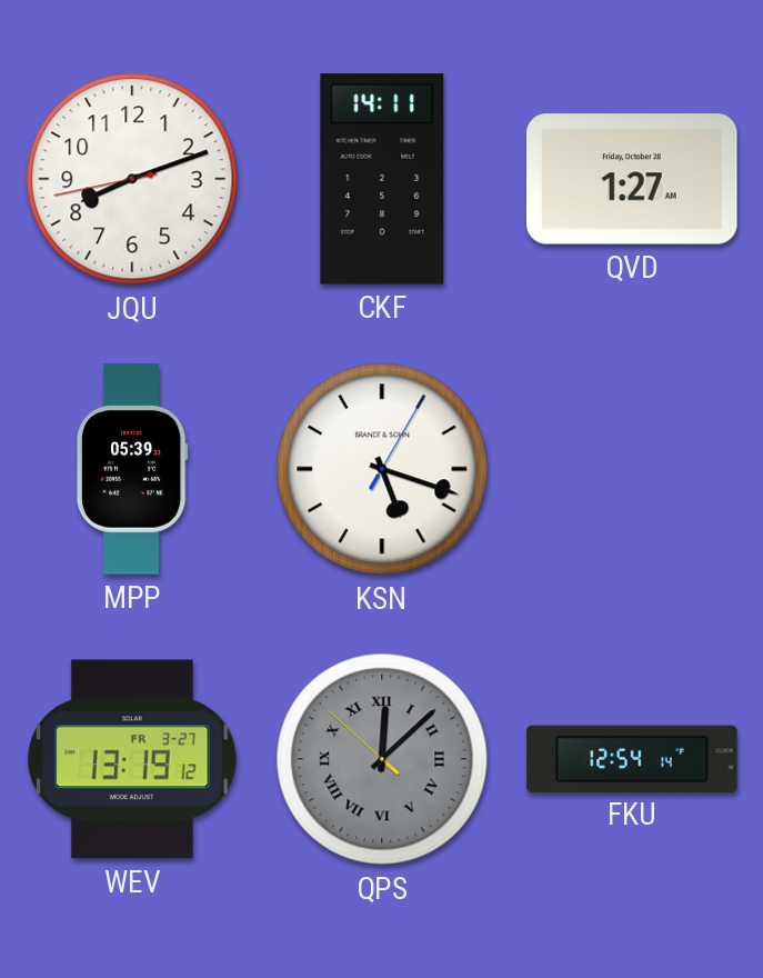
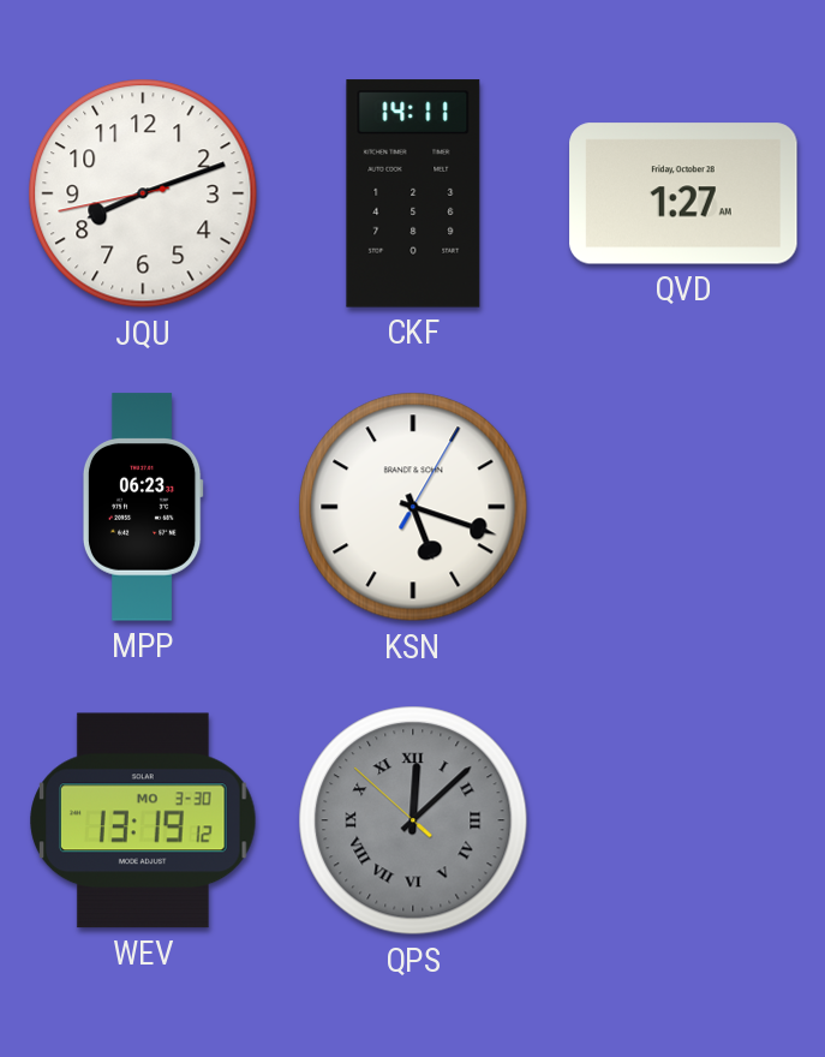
MPP: 05:39 -> 06:23
WEV date: FR 3-27 -> MO 3-30
FKU: 12:54 -> none
